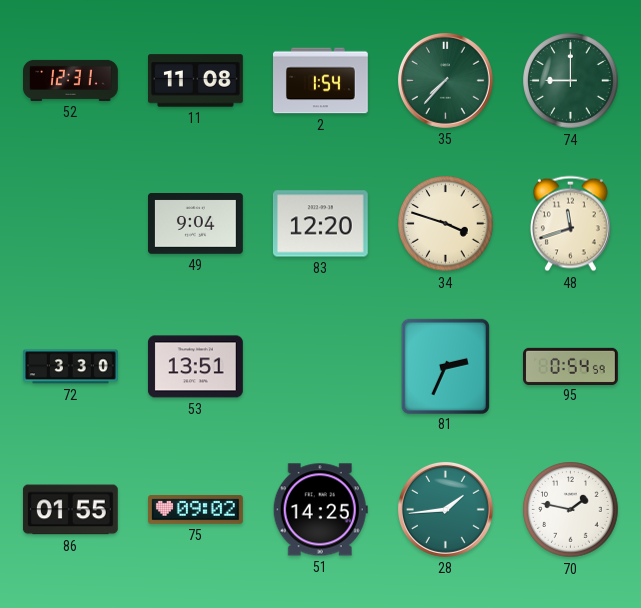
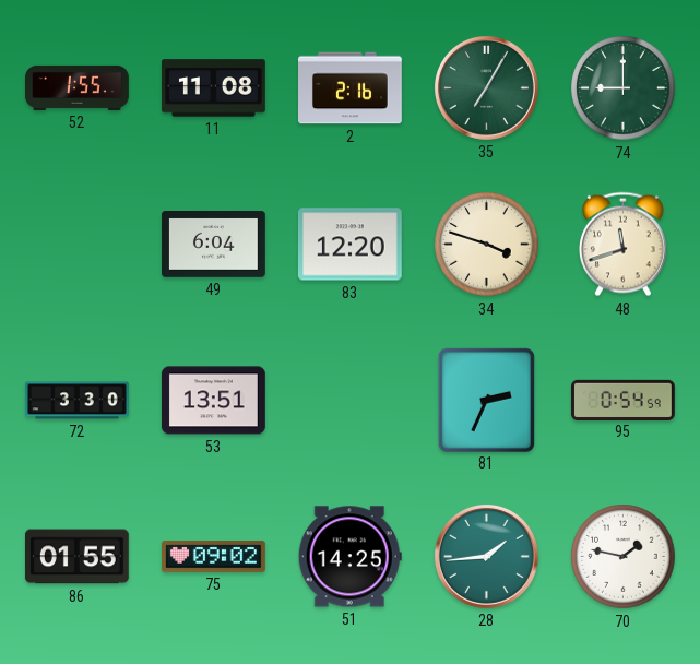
52: 12:31 -> 1:55
2: 1:54 -> 2:16
35: 7:37 -> 7:05
49: 9:04 -> 6:04
